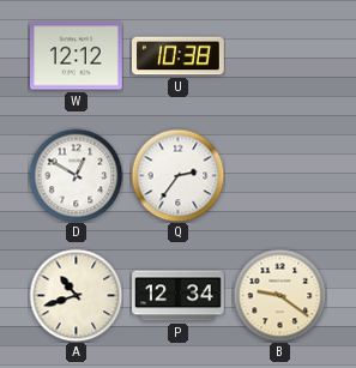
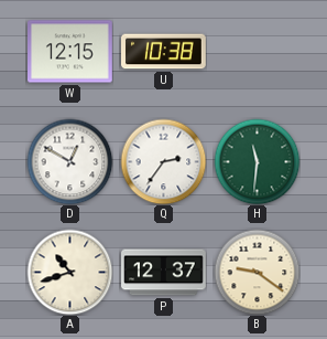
W: 12:12 -> 12:15
H: none -> 11:31
P: 12:34 -> 12:37
